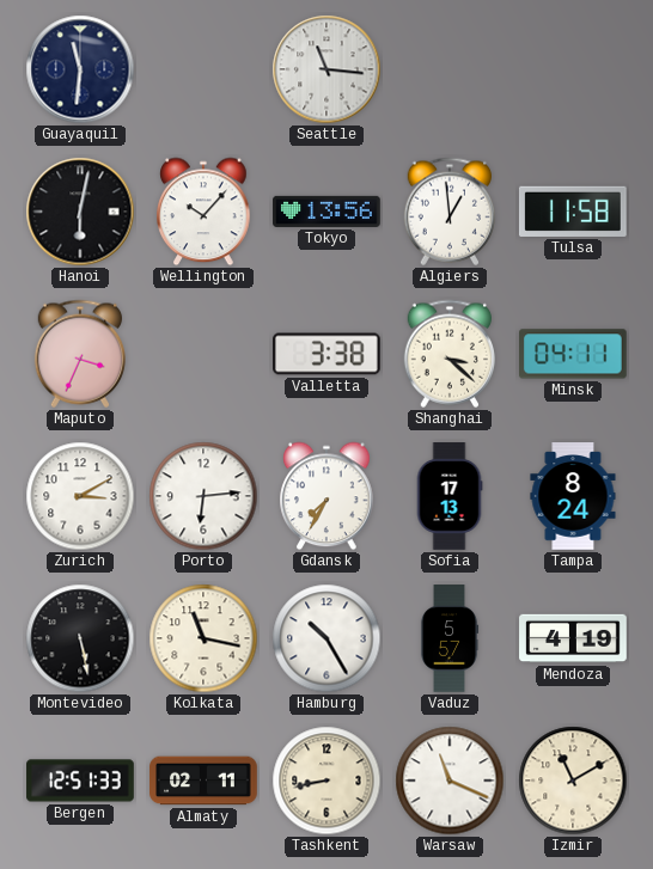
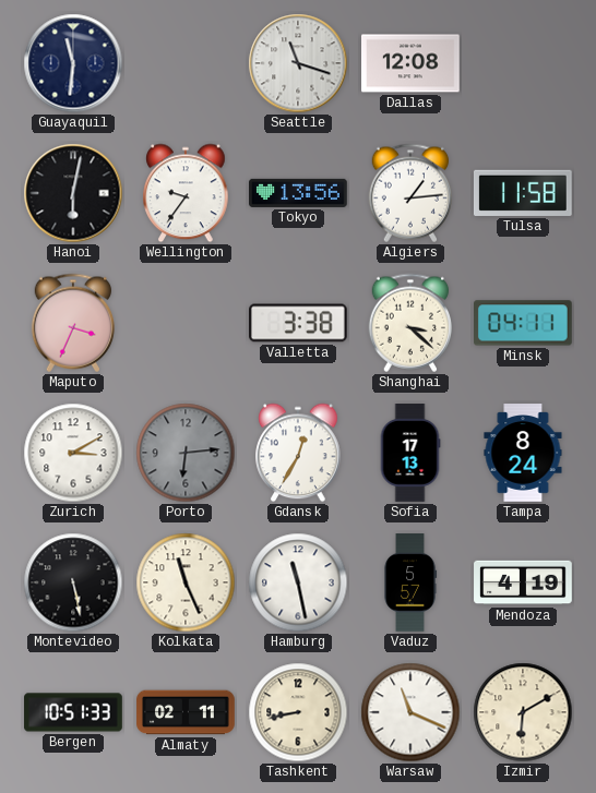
Seattle: 11:16 -> 11:18
Dallas: none -> 12:08
Wellington: 10:07 -> 9:36
Algiers: 12:59 -> 1:14
Porto dial: white -> grey
Gdansk: 7:35 -> 12:35
Kolkata: 11:17 -> 11:26
Hamburg: 10:25 -> 11:28
Bergen: 12:51 -> 10:51
Izmir: 11:10 -> 6:10
